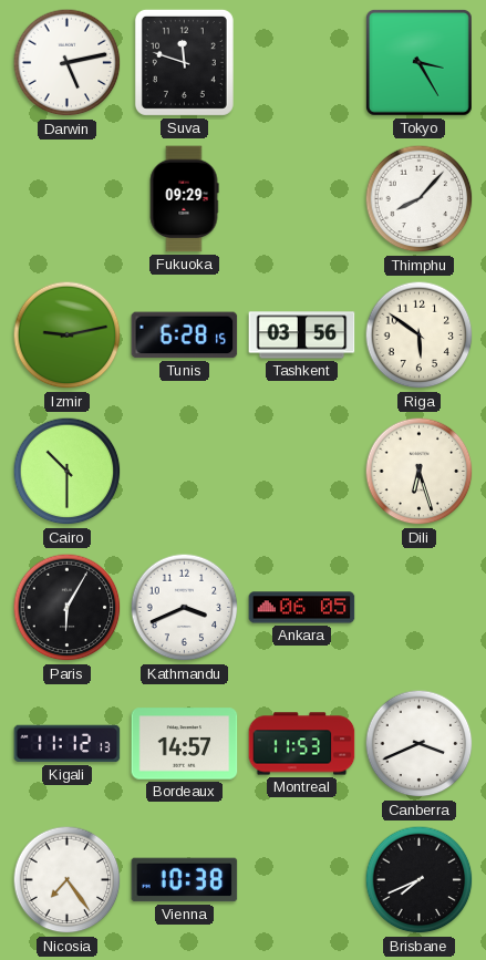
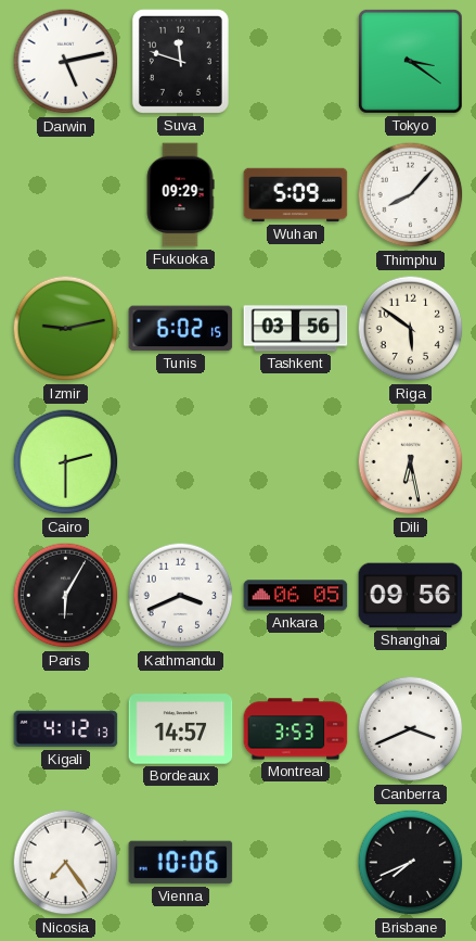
Tokyo: 3:25 -> 3:21
Wuhan: none -> 5:09
Tunis: 6:28 -> 6:02
Cairo: 10:30 -> 2:30
Dili: 6:27 -> 6:28
Shanghai: none -> 09:56
Kigali: 11:12 -> 4:12
Montreal: 11:53 -> 3:53
Vienna: 10:38 -> 10:06
